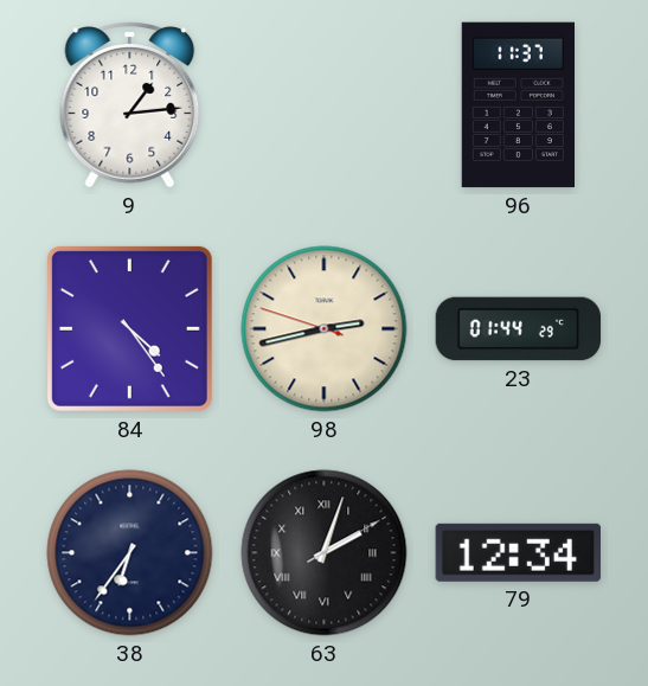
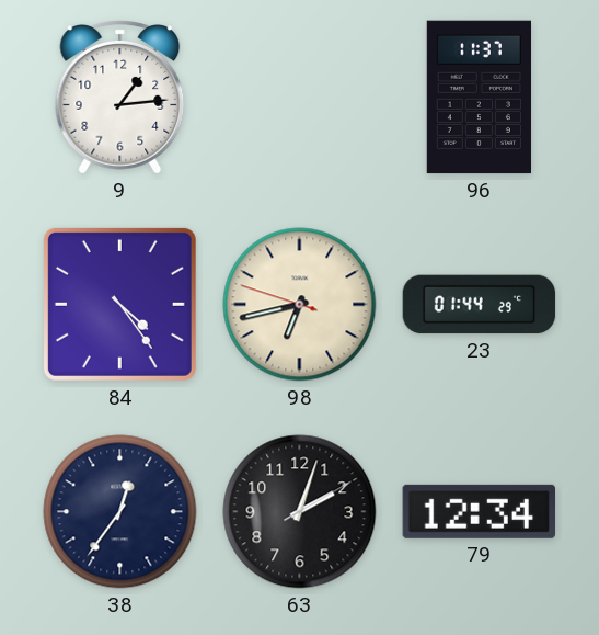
98: 2:42 -> 6:42
38: 6:36 -> 12:36
63 numerals: Roman -> Arabic
